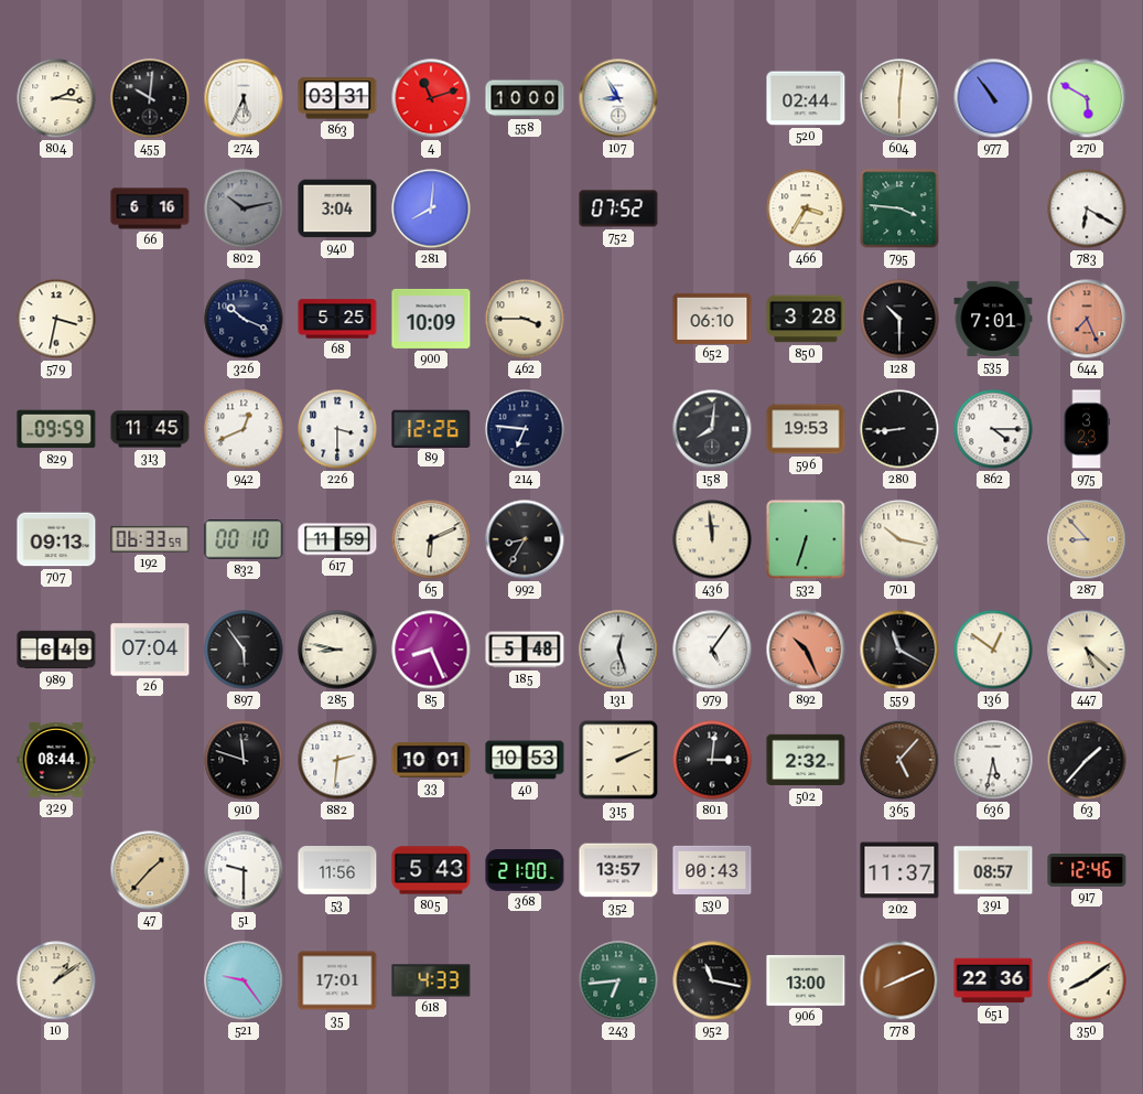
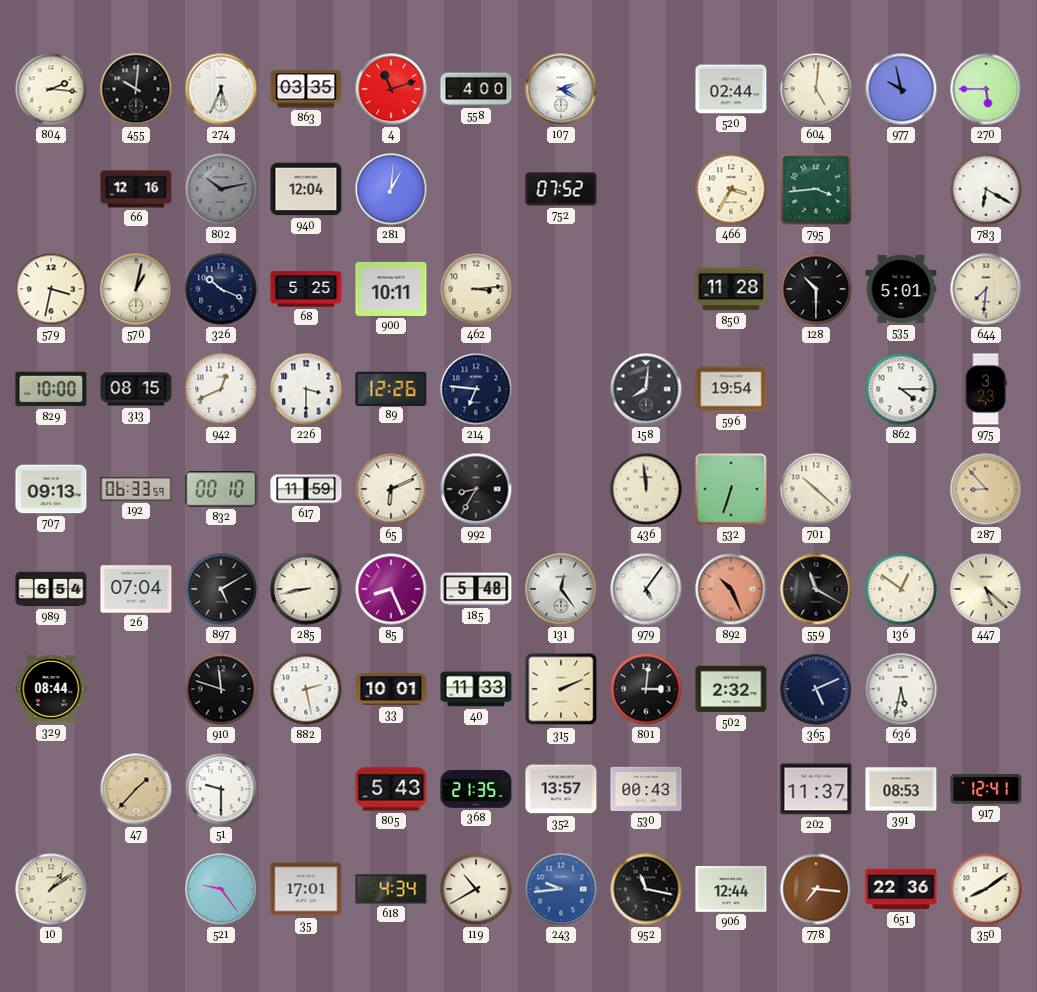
863: 03:31 -> 03:35
558: 10:00 -> 4:00
107: 8:55 -> 2:20
604: 6:01 -> 5:01
977: 10:54 -> 9:58
270: 5:50 -> 5:45
66: 6:16 -> 12:16
940: 3:04 -> 12:04
281: 8:01 -> 1:01
795: 3:46 -> 3:44
570: none -> 1:02
900: 10:09 -> 10:11
462: 3:45 -> 3:14
652: 06:10 -> none
850: 3:28 -> 11:28
535: 7:01 -> 5:01
644: 7:26 -> 7:31
644 dial: salmon -> cream
829: 09:59 -> 10:00
313: 11:45 -> 08:15
596: 19:53 -> 19:54
280: 8:44 -> none
701: 10:17 -> 10:22
989: 6:49 -> 6:54
897: 5:54 -> 5:10
285: 8:47 -> 8:43
131: 12:27 -> 12:24
882: 2:31 -> 2:28
40: 10:53 -> 11:33
365: 5:07 -> 5:11
365 dial: brown -> navy
63: 1:37 -> none
53: 11:56 -> none
368: 21:00 -> 21:35
391: 08:57 -> 08:53
917: 12:46 -> 12:41
618: 4:33 -> 4:34
119: none -> 10:40
243: 6:44 -> 9:44
243 dial: green -> blue
906: 13:00 -> 12:44
778: 8:11 -> 7:16
